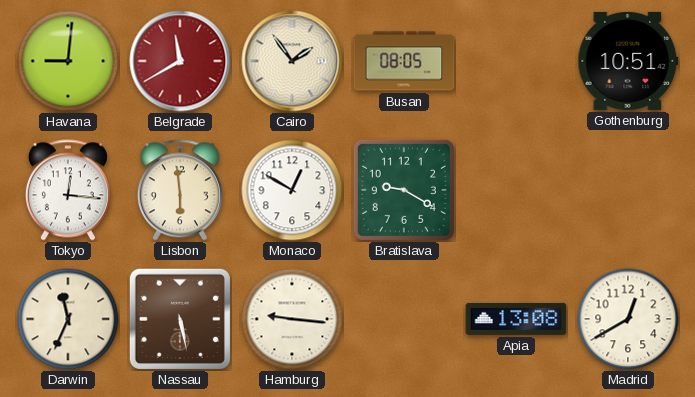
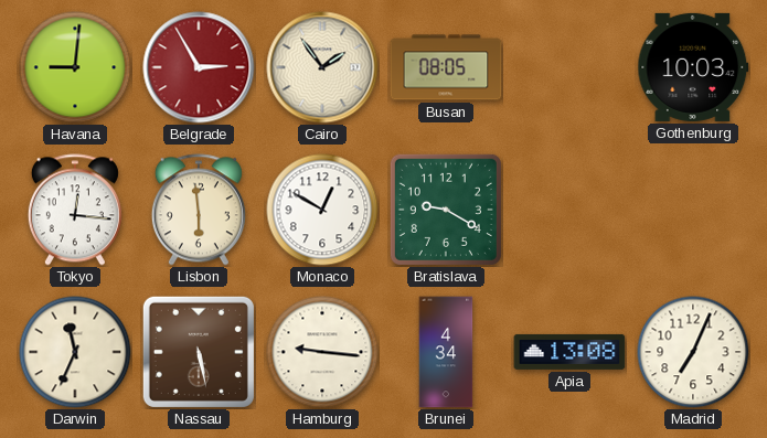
Belgrade: 11:40 -> 2:55
Gothenburg: 10:51 -> 10:03
Brunei: none -> 4:34
Madrid: 12:40 -> 7:04
